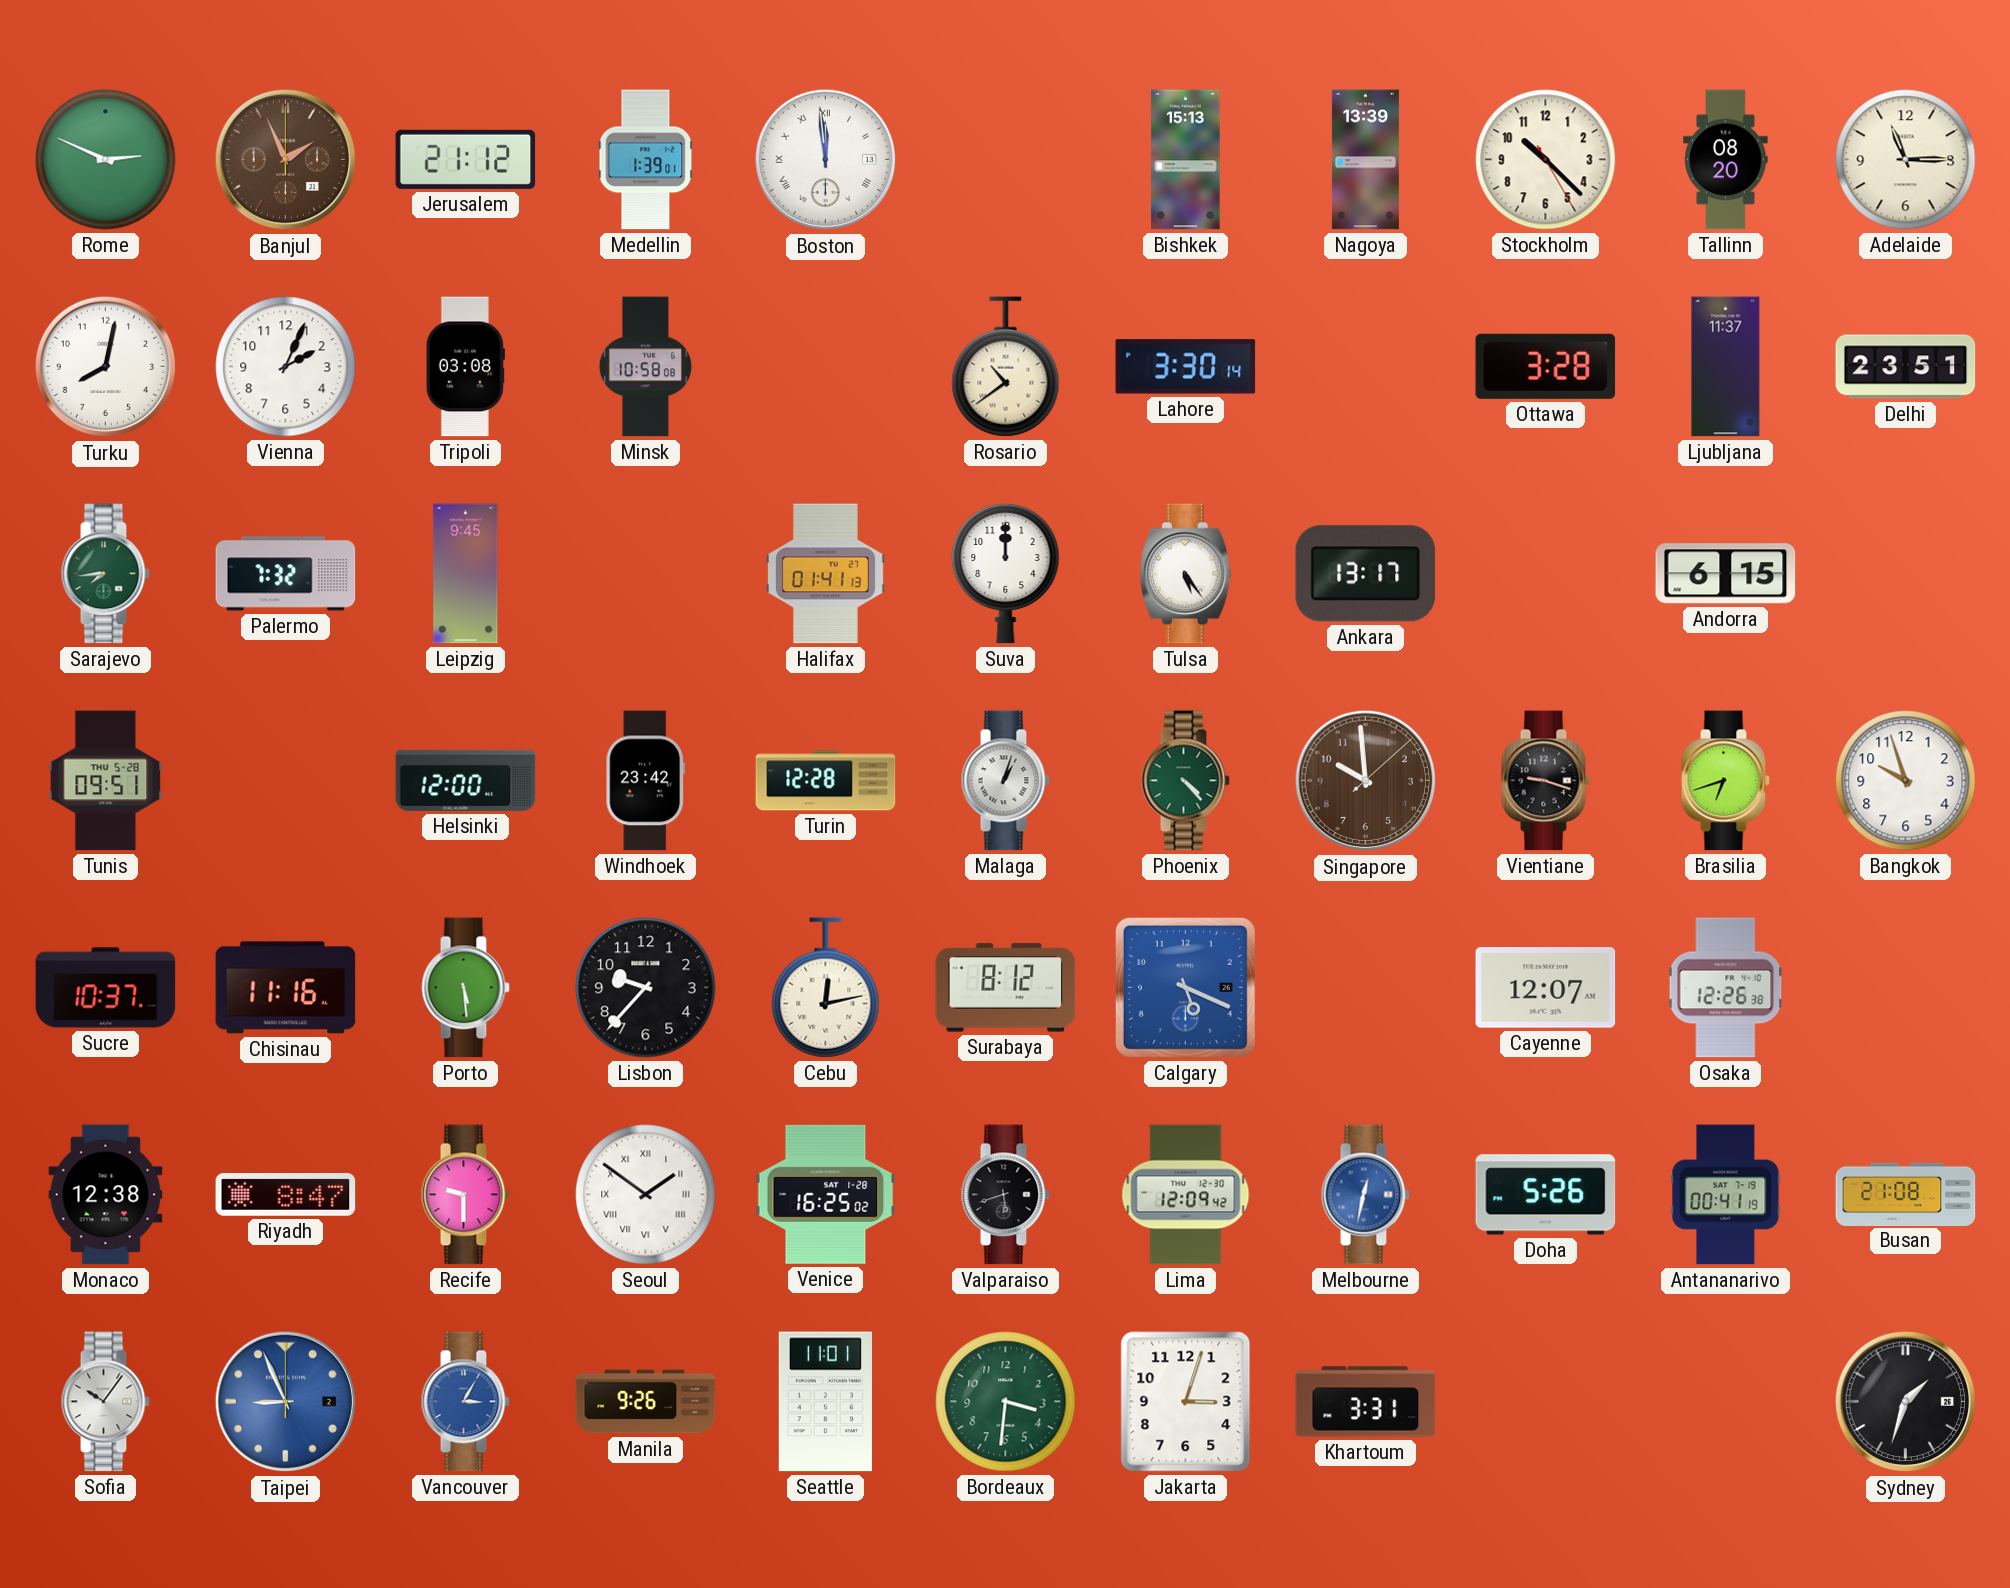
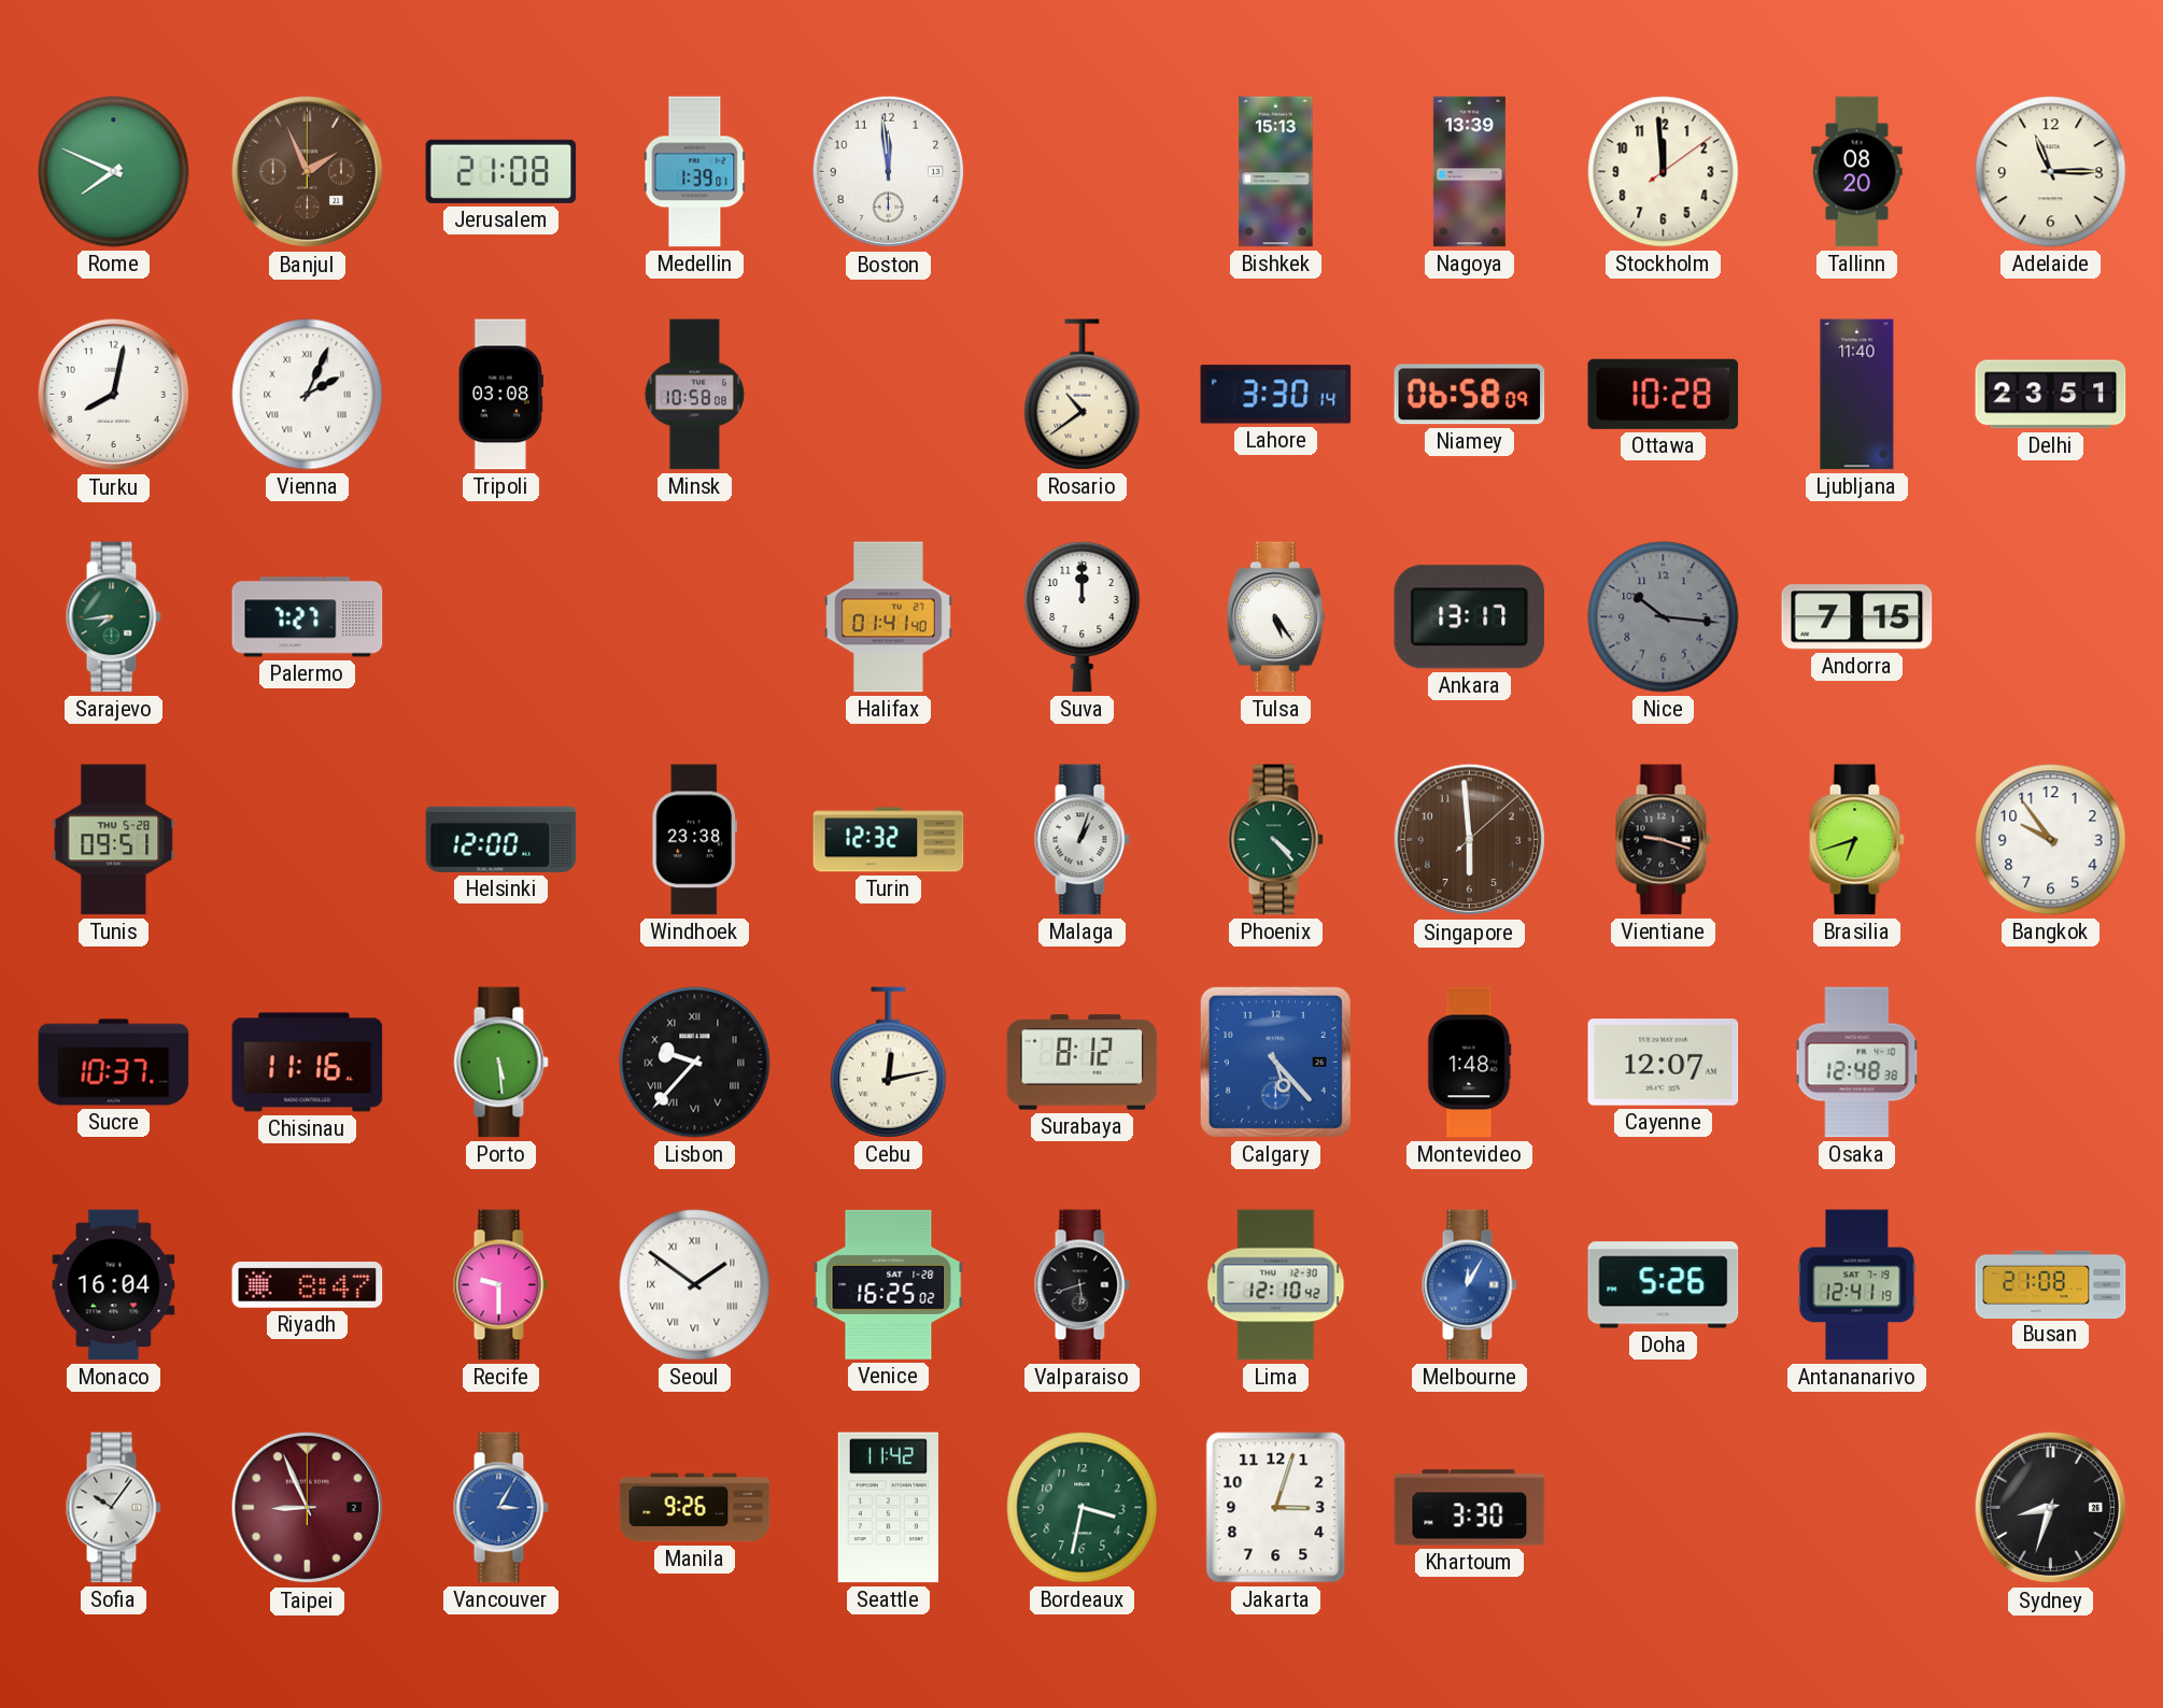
Rome: 2:49 -> 7:49
Jerusalem: 21:12 -> 21:08
Boston numerals: Roman -> Arabic
Stockholm: 10:22 -> 11:59
Vienna numerals: Arabic -> Roman
Niamey: none -> 06:58
Ottawa: 3:28 -> 10:28
Ljubljana: 11:37 -> 11:40
Palermo: 7:32 -> 7:27
Leipzig: 9:45 -> none
Halifax: 01:41:13 -> 01:41:40
Nice: none -> 10:16
Andorra: 6:15 -> 7:15
Windhoek: 23:42 -> 23:38
Turin: 12:28 -> 12:32
Singapore: 9:59 -> 5:59
Bangkok: 9:57 -> 9:54
Lisbon numerals: Arabic -> Roman
Calgary: 5:19 -> 5:23
Montevideo: none -> 1:48
Osaka: 12:26 -> 12:48
Monaco: 12:38 -> 16:04
Lima: 12:09 -> 12:10
Melbourne: 12:32 -> 12:05
Antananarivo: 00:41 -> 12:41
Taipei dial: blue -> burgundy
Seattle: 11:01 -> 11:42
Bordeaux: 3:31 -> 3:32
Khartoum: 3:31 -> 3:30
Sydney: 1:33 -> 8:33
